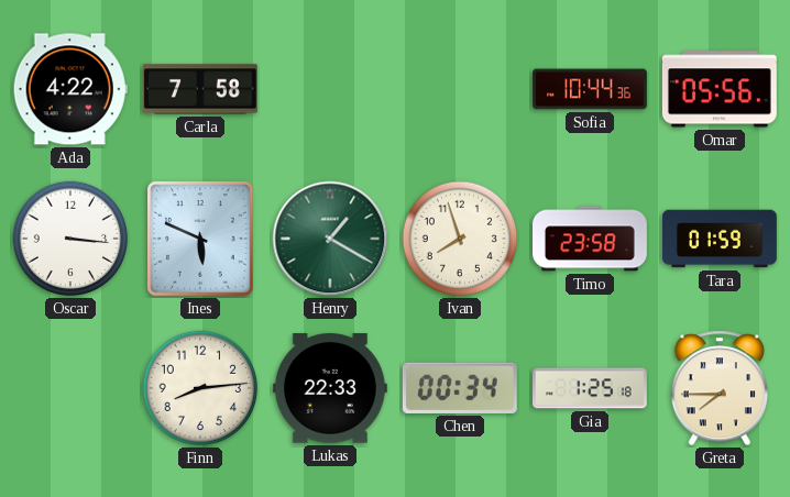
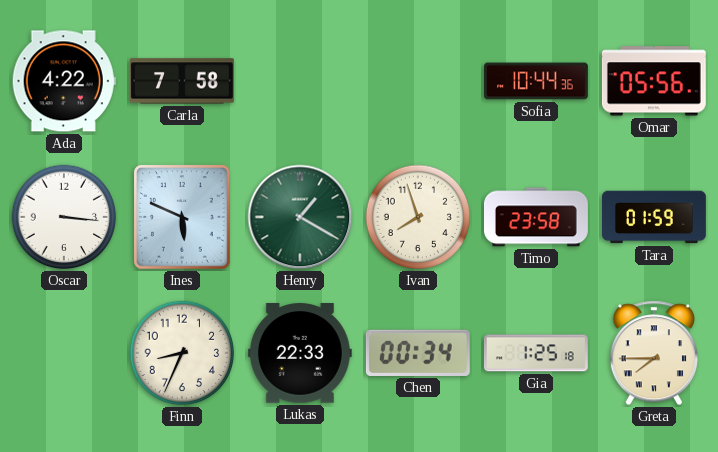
Finn: 8:14 -> 8:34
